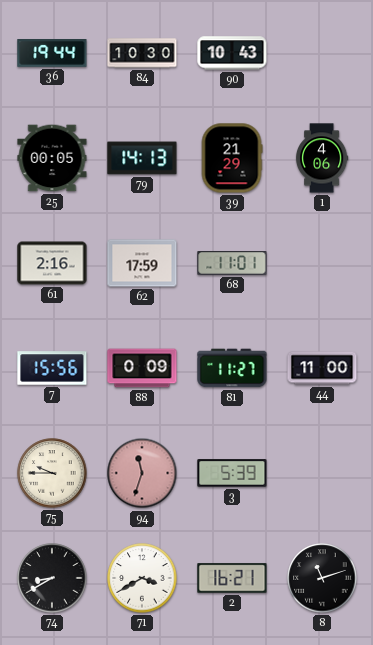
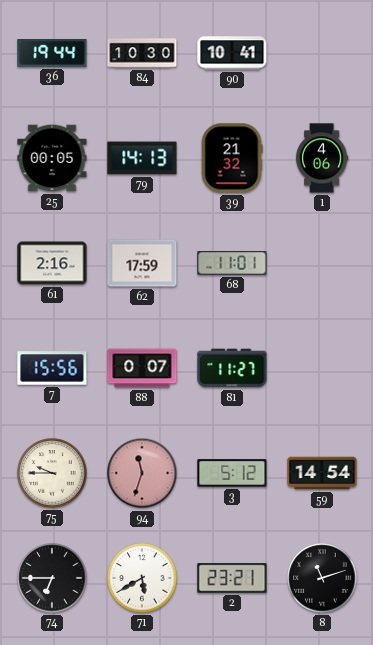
90: 10:43 -> 10:41
39: 21:29 -> 21:32
88: 0:09 -> 0:07
44: 11:00 -> none
3: 5:39 -> 5:12
59: none -> 14:54
74: 8:40 -> 6:45
71: 3:40 -> 5:40
2: 16:21 -> 23:21
